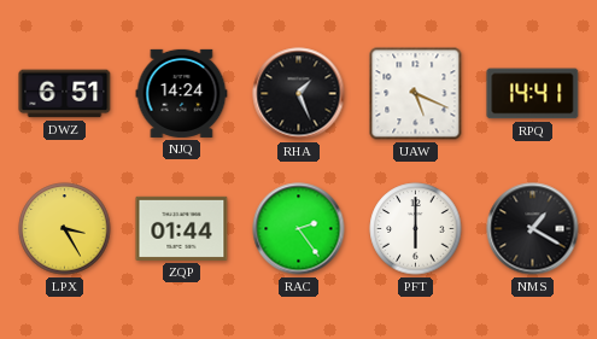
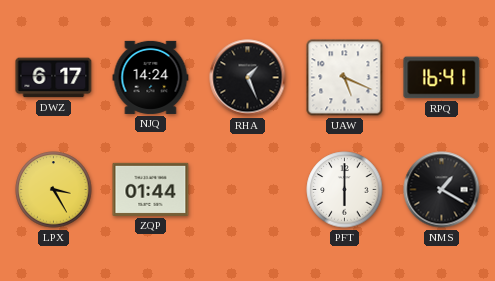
DWZ: 6:51 -> 6:17
RPQ: 14:41 -> 16:41
RAC: 2:24 -> none
